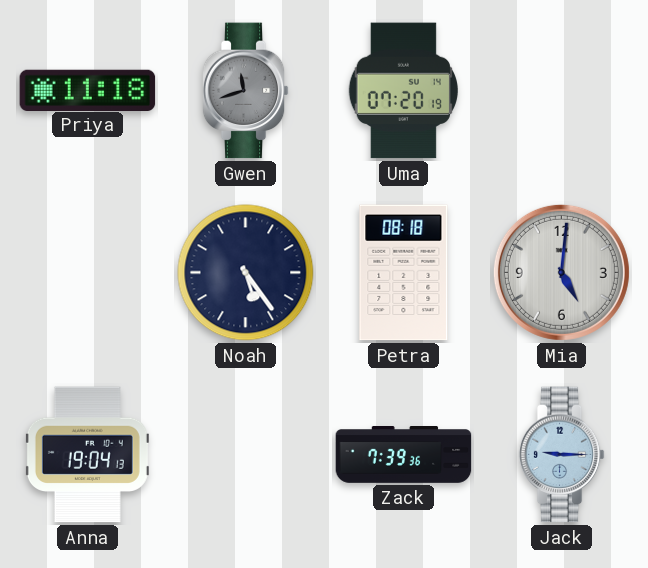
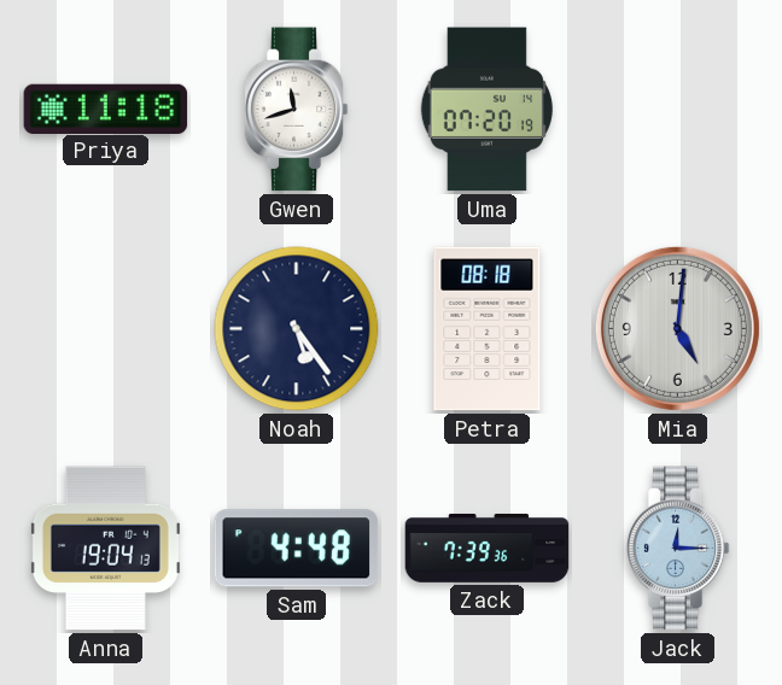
Gwen dial: grey -> white
Sam: none -> 4:48
Jack: 9:15 -> 12:15
